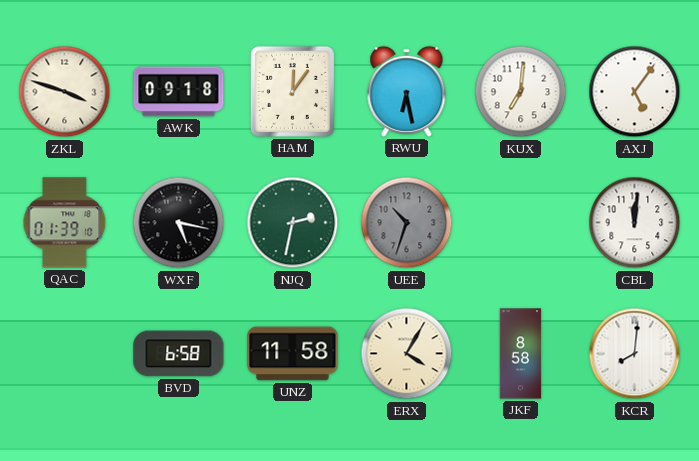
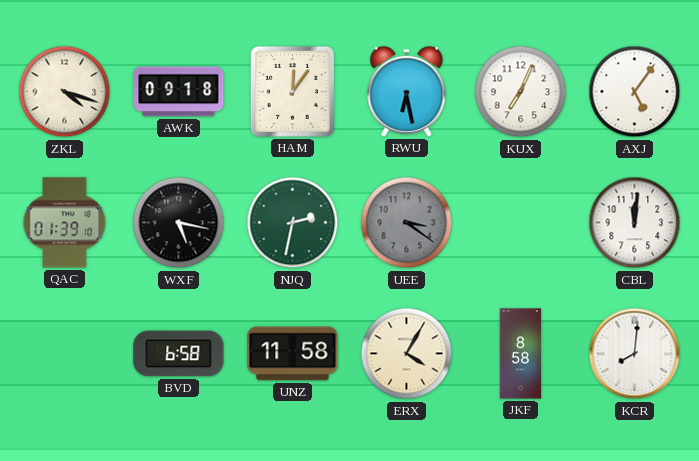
ZKL: 3:48 -> 4:18
KUX: 7:01 -> 7:04
UEE: 10:33 -> 3:21
